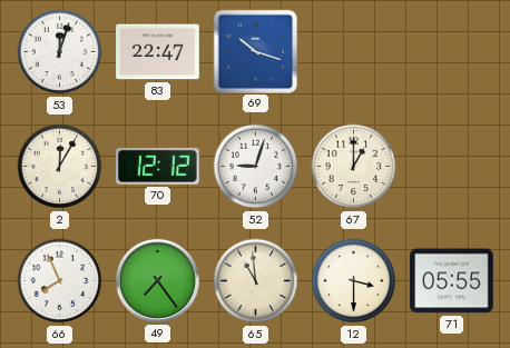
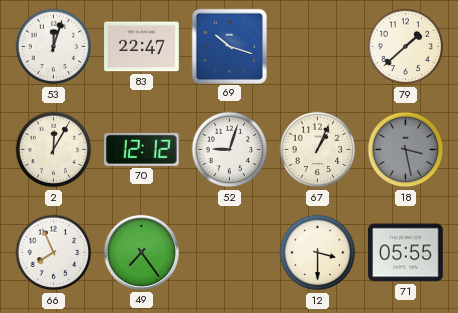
79: none -> 1:38
67: 1:00 -> 1:04
18: none -> 3:28
65: 10:59 -> none
